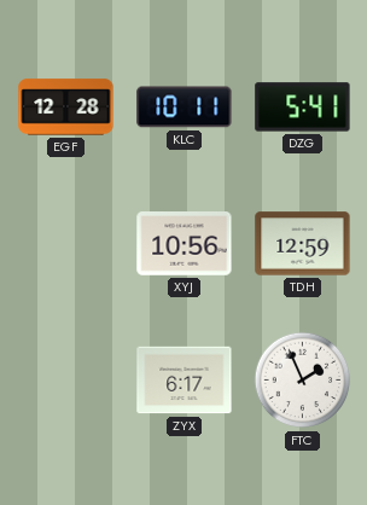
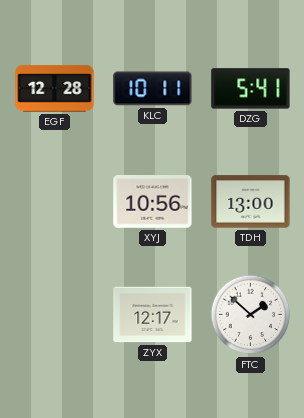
TDH: 12:59 -> 13:00
ZYX: 6:17 -> 12:17
FTC: 1:56 -> 1:52
